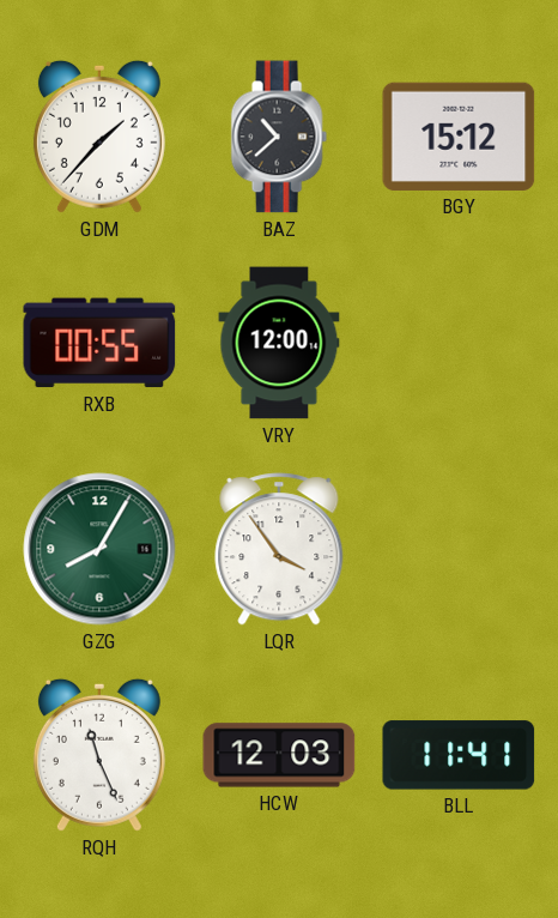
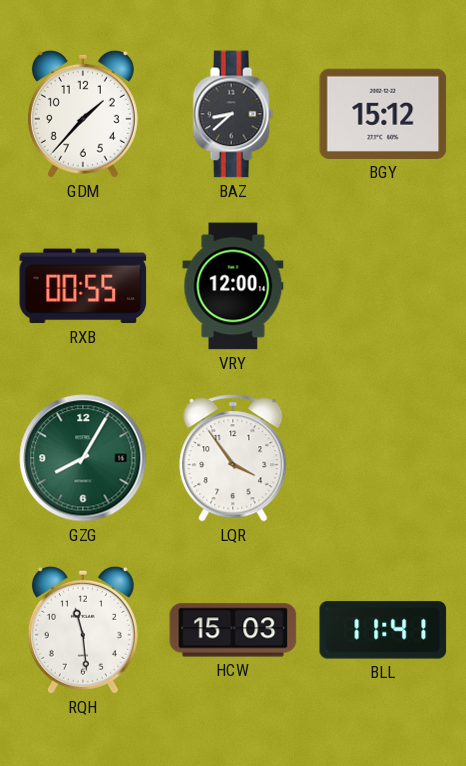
BAZ: 10:38 -> 8:38
RQH: 11:26 -> 11:29
HCW: 12:03 -> 15:03
